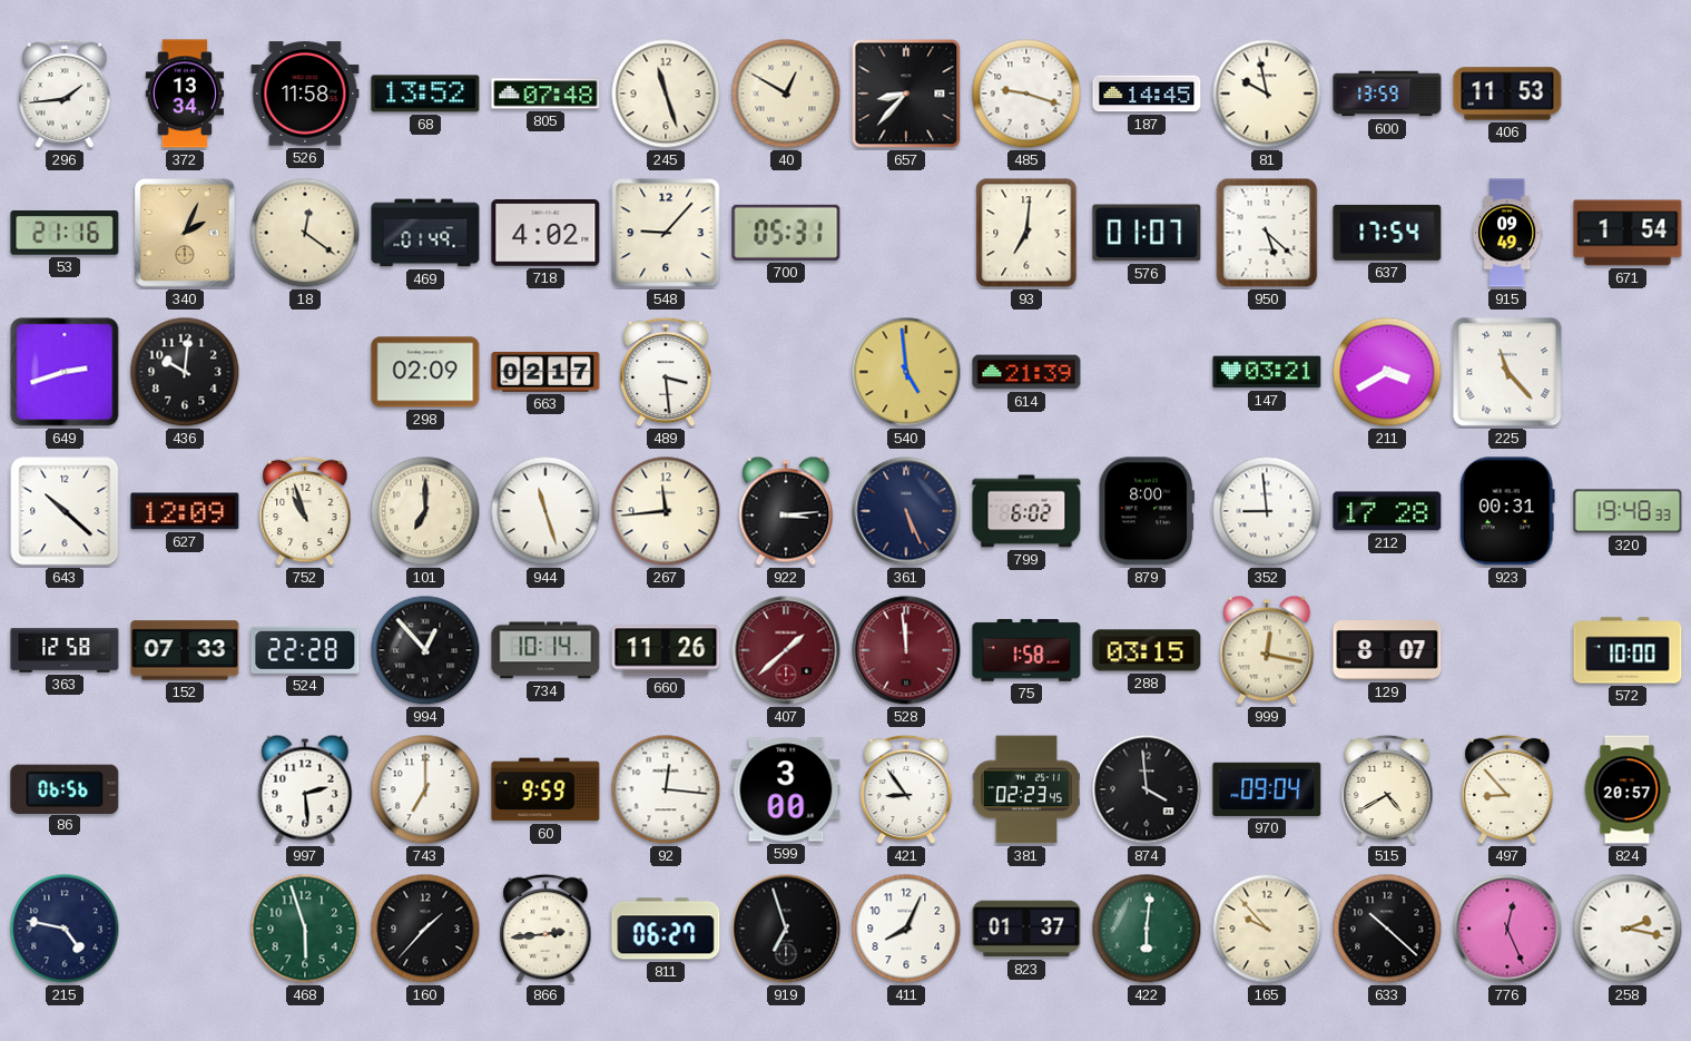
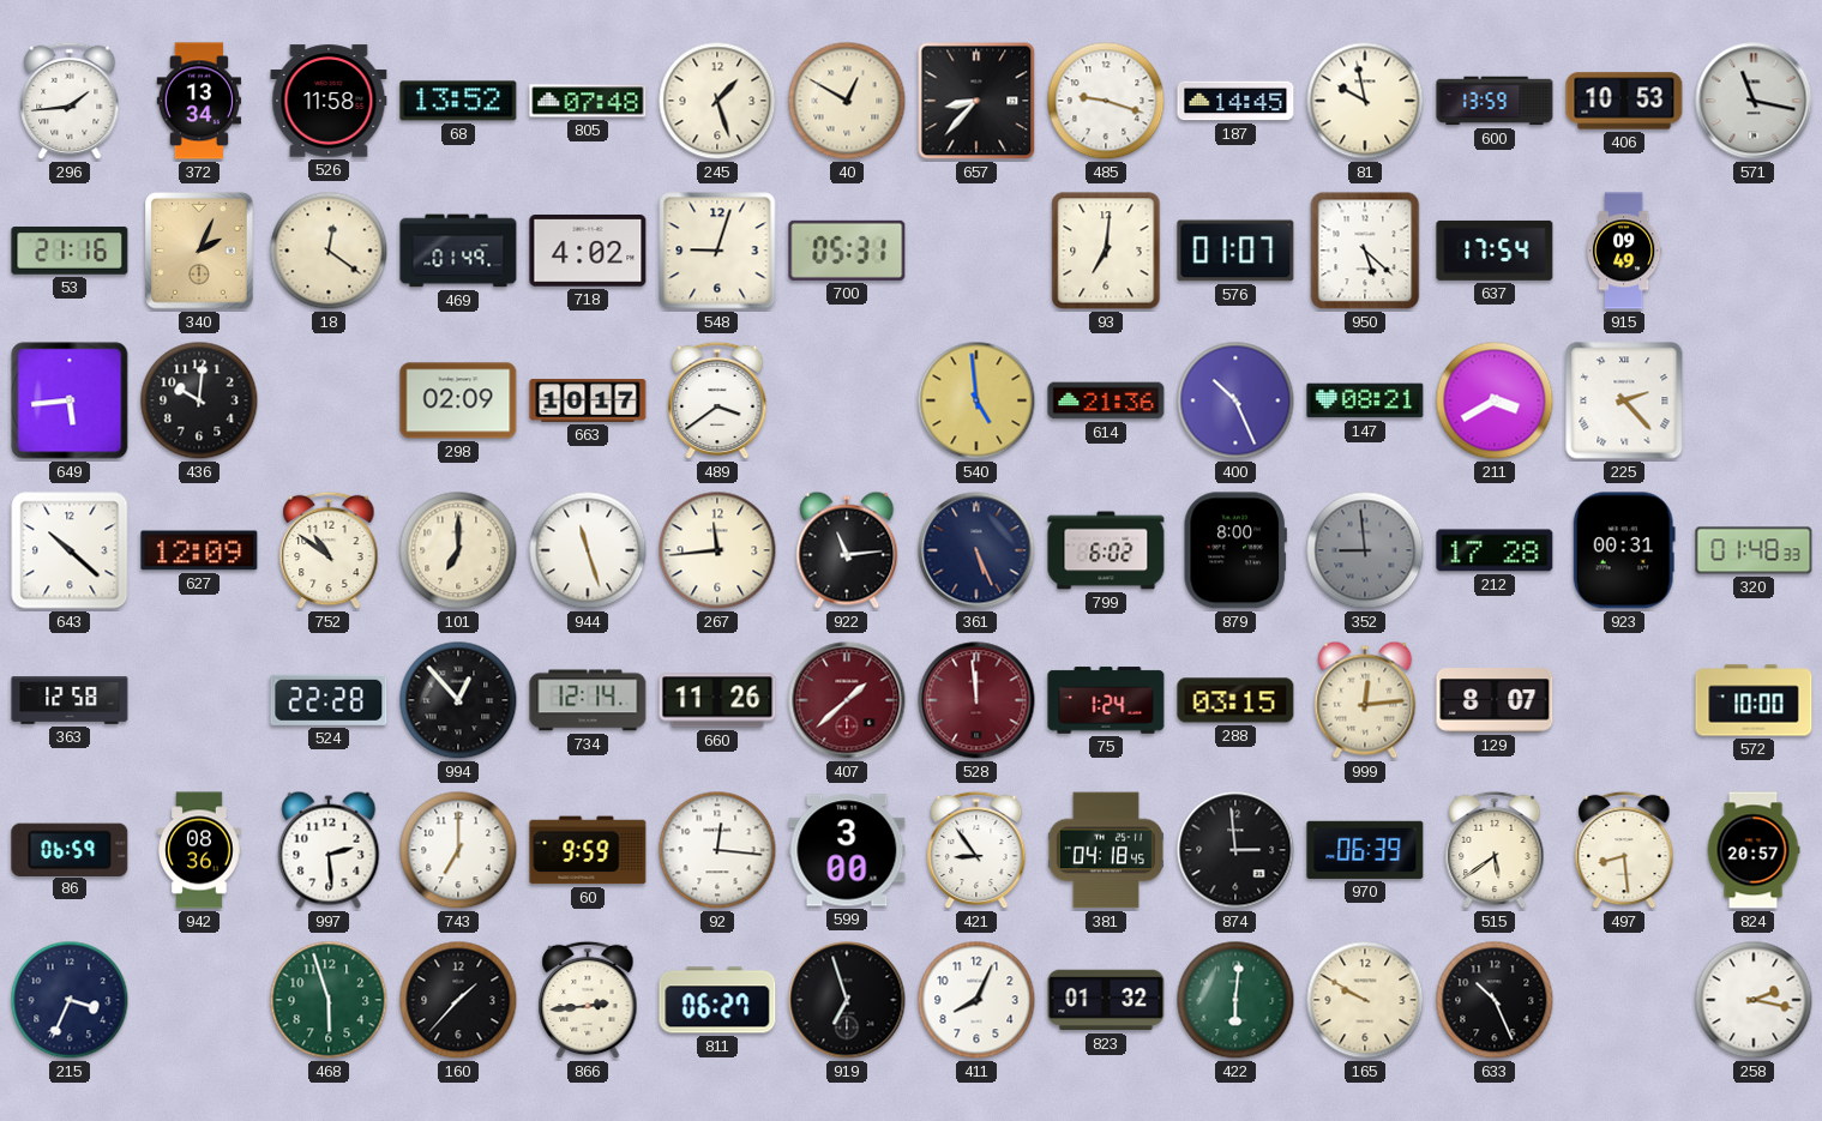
245: 11:27 -> 1:27
406: 11:53 -> 10:53
571: none -> 11:17
548: 9:07 -> 9:03
671: 1:54 -> none
649: 2:42 -> 5:44
663: 02:17 -> 10:17
489: 3:29 -> 3:39
614: 21:39 -> 21:36
400: none -> 10:26
147: 03:21 -> 08:21
225: 11:23 -> 2:23
752: 10:57 -> 10:51
922: 3:14 -> 11:14
352 dial: white -> grey
320: 19:48 -> 01:48
152: 07:33 -> none
734: 10:14 -> 12:14
75: 1:58 -> 1:24
999: 12:17 -> 12:14
86: 06:56 -> 06:59
942: none -> 08:36
381: 02:23 -> 04:18
874: 3:59 -> 2:59
970: 09:04 -> 06:39
515: 4:40 -> 5:39
497: 8:53 -> 8:29
215: 4:47 -> 3:34
823: 01:37 -> 01:32
165: 9:53 -> 9:50
633: 10:22 -> 10:26
776: 12:26 -> none
